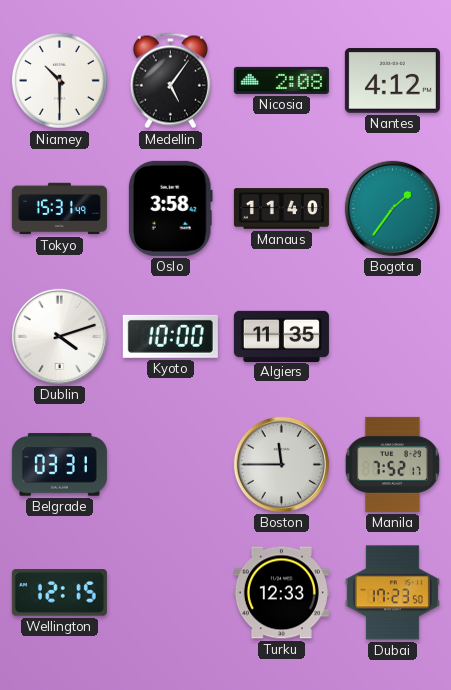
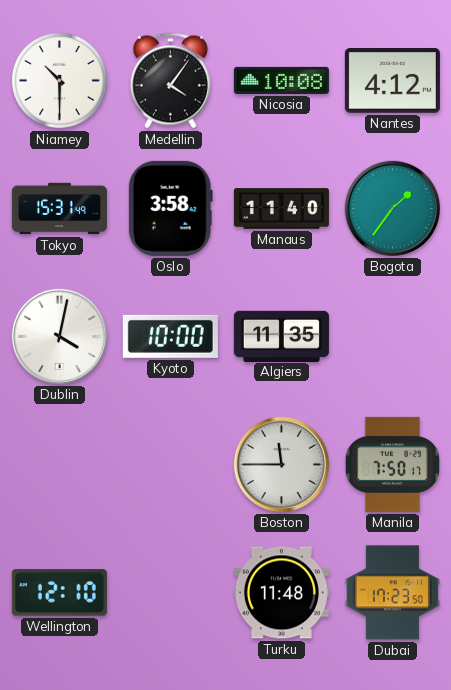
Medellin: 5:06 -> 4:06
Nicosia: 2:08 -> 10:08
Dublin: 4:12 -> 4:02
Belgrade: 03:31 -> none
Manila: 7:52 -> 7:50
Wellington: 12:15 -> 12:10
Turku: 12:33 -> 11:48
